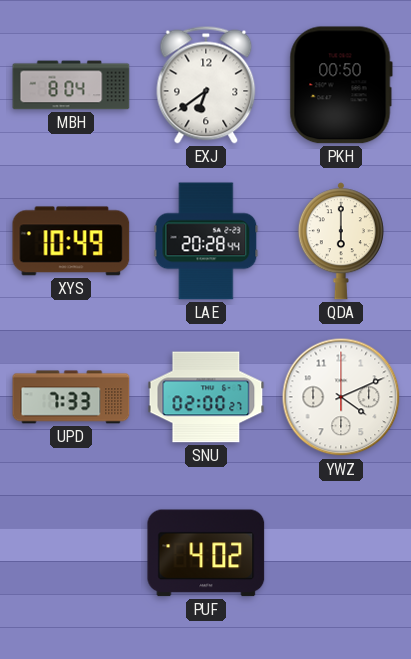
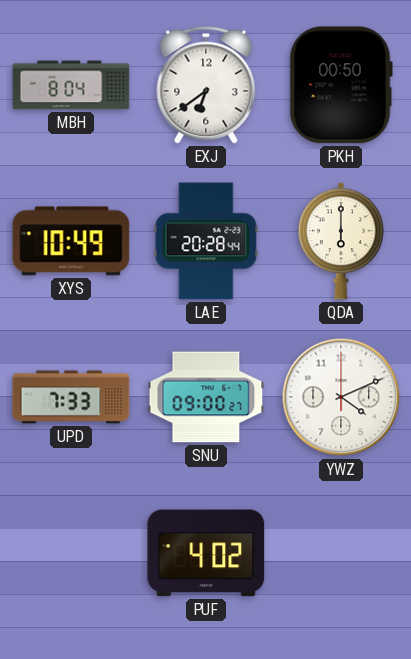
SNU: 02:00 -> 09:00
